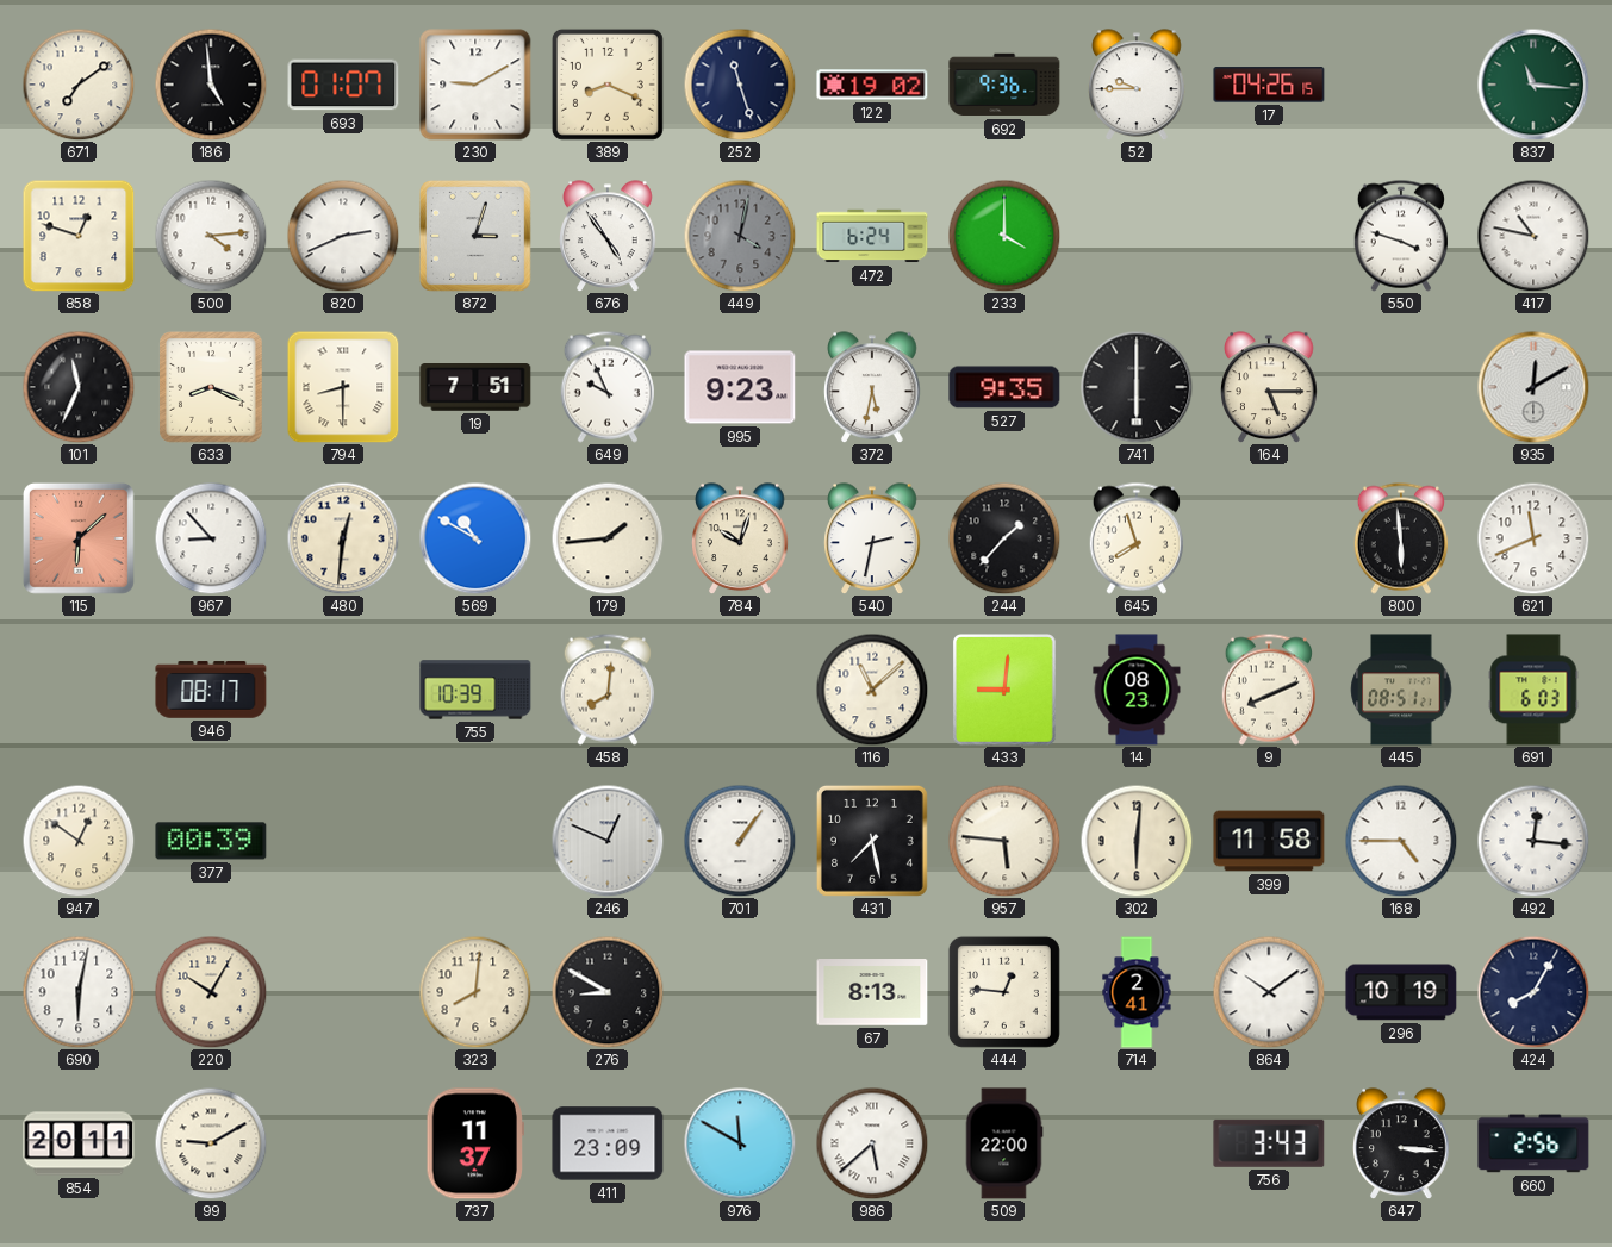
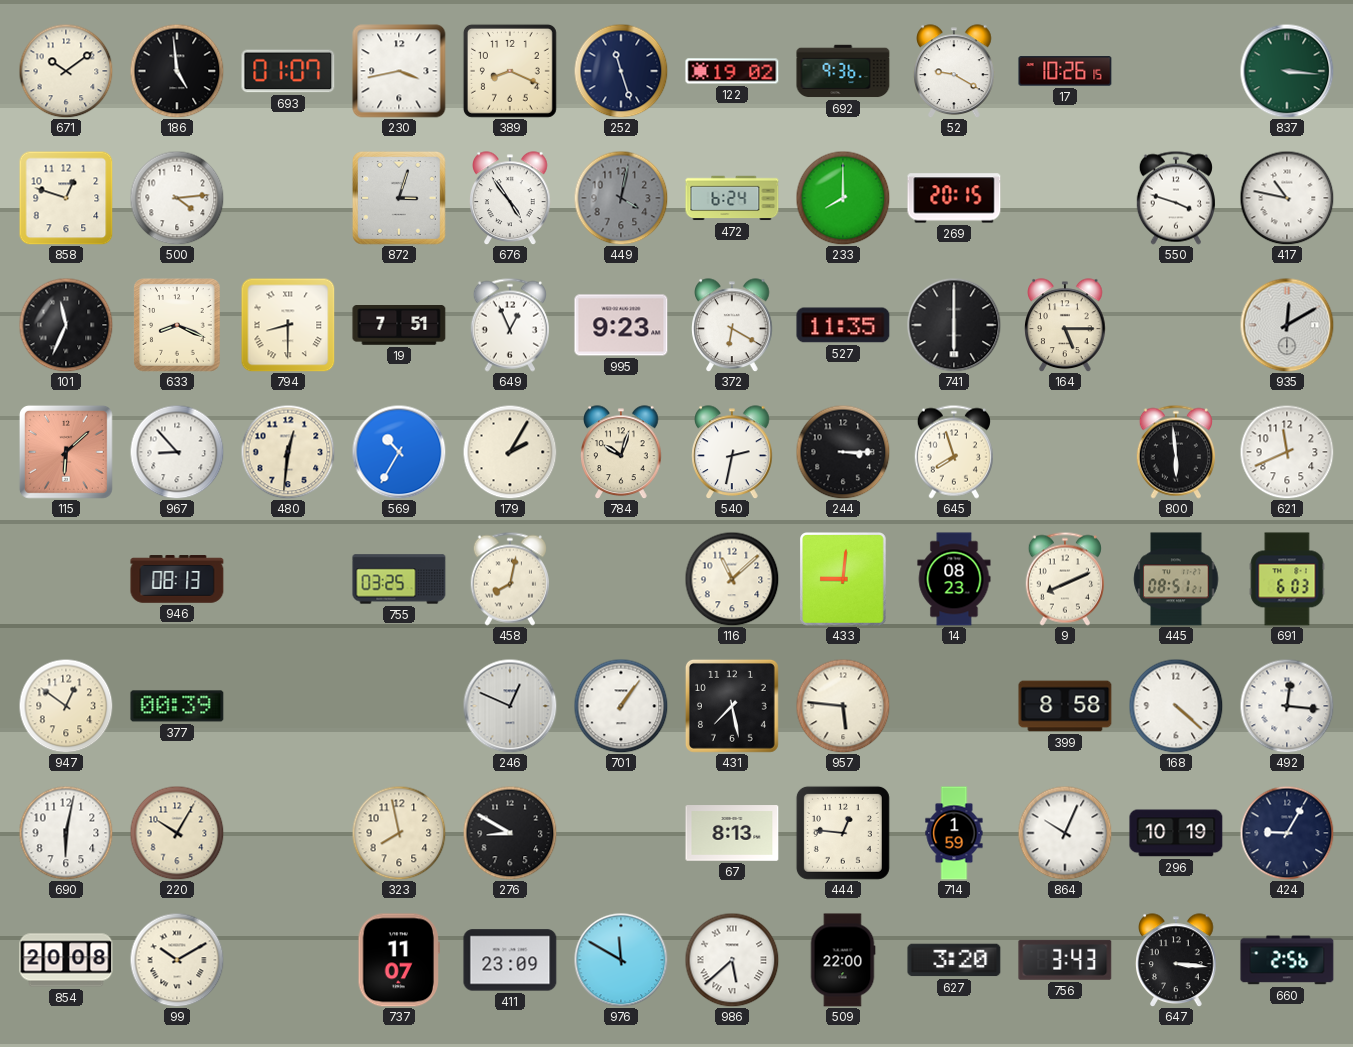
671: 7:09 -> 10:09
230: 9:10 -> 3:43
52: 9:45 -> 9:20
17: 04:26 -> 10:26
837: 11:16 -> 3:16
820: 2:41 -> none
233: 4:00 -> 8:00
269: none -> 20:15
649: 9:56 -> 12:56
372: 5:32 -> 6:20
527: 9:35 -> 11:35
569: 10:50 -> 10:35
179: 1:44 -> 2:05
244: 1:37 -> 3:15
946: 08:17 -> 08:13
755: 10:39 -> 03:25
458: 8:01 -> 8:02
302: 6:01 -> none
399: 11:58 -> 8:58
168: 4:45 -> 4:22
323: 8:01 -> 7:58
714: 2:41 -> 1:59
864: 10:09 -> 10:04
424: 8:05 -> 9:05
854: 20:11 -> 20:08
99: 9:10 -> 10:10
737: 11:37 -> 11:07
627: none -> 3:20
